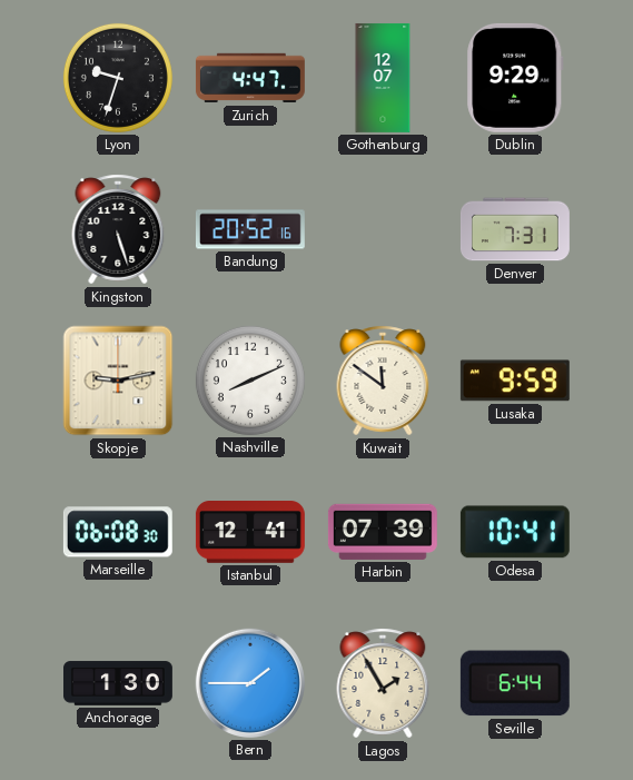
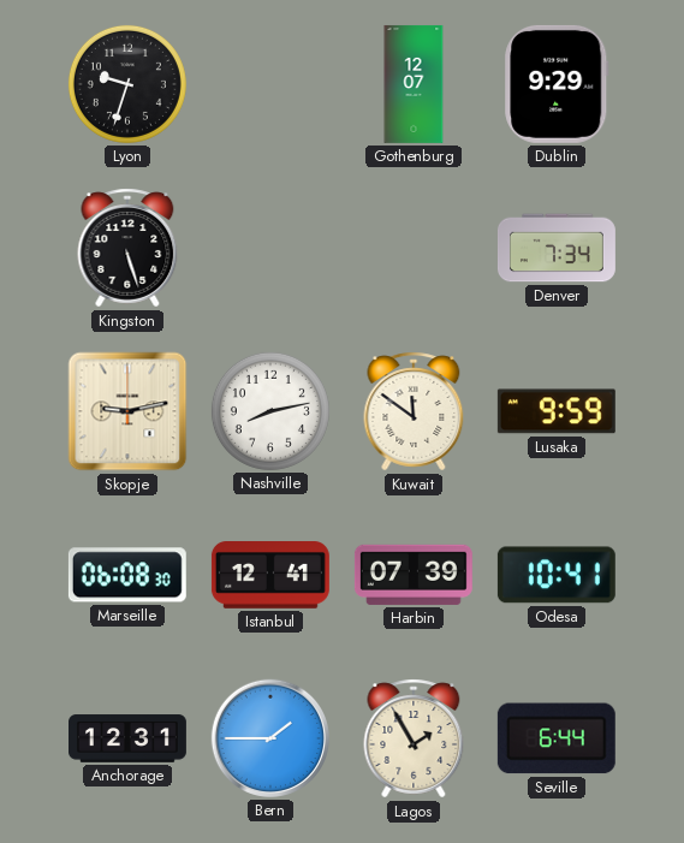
Zurich: 4:47 -> none
Bandung: 20:52 -> none
Denver: 7:31 -> 7:34
Nashville: 8:11 -> 8:13
Anchorage: 1:30 -> 12:31
